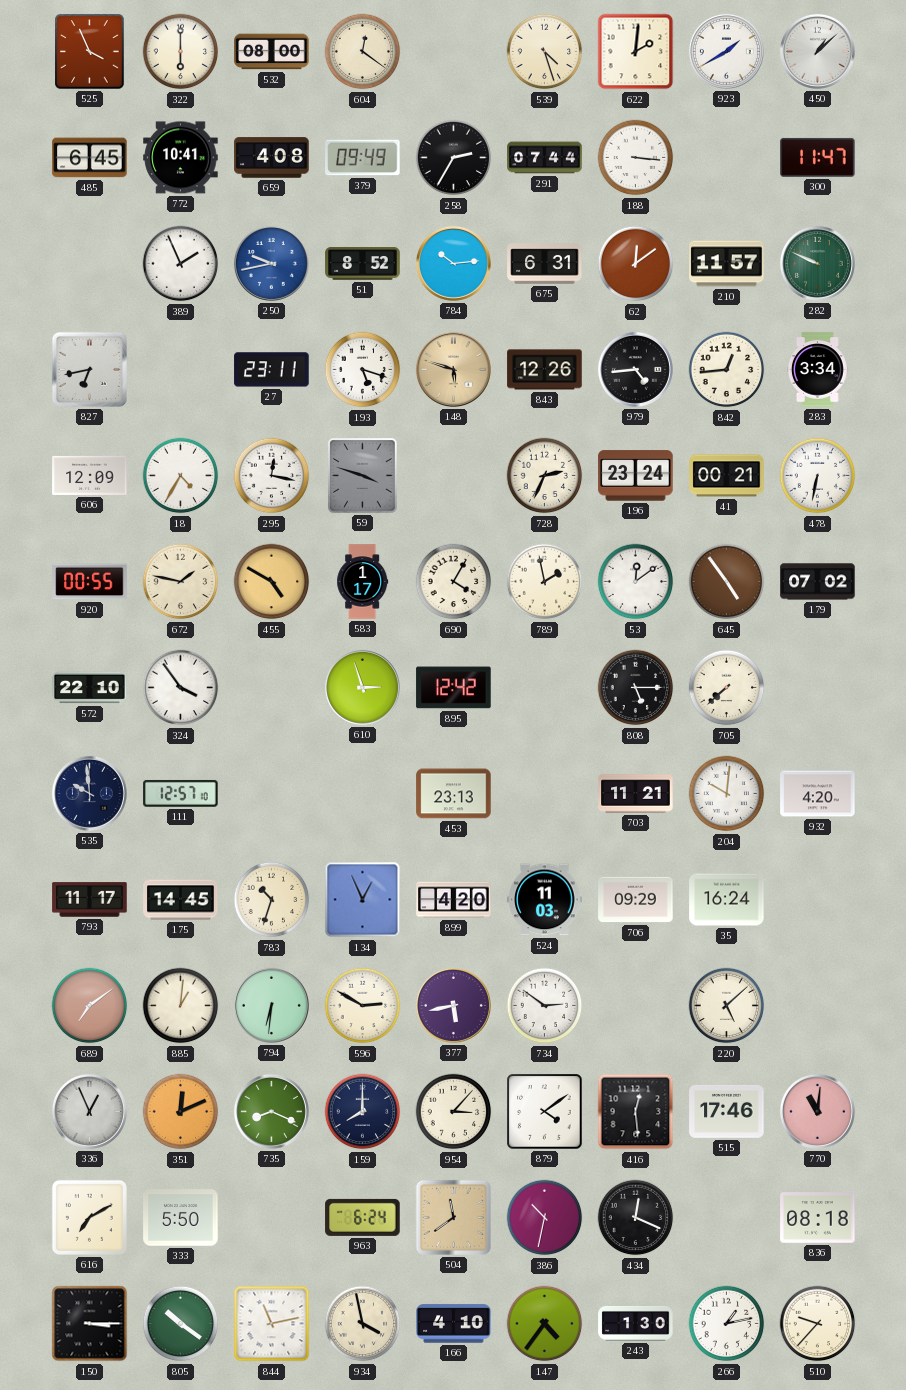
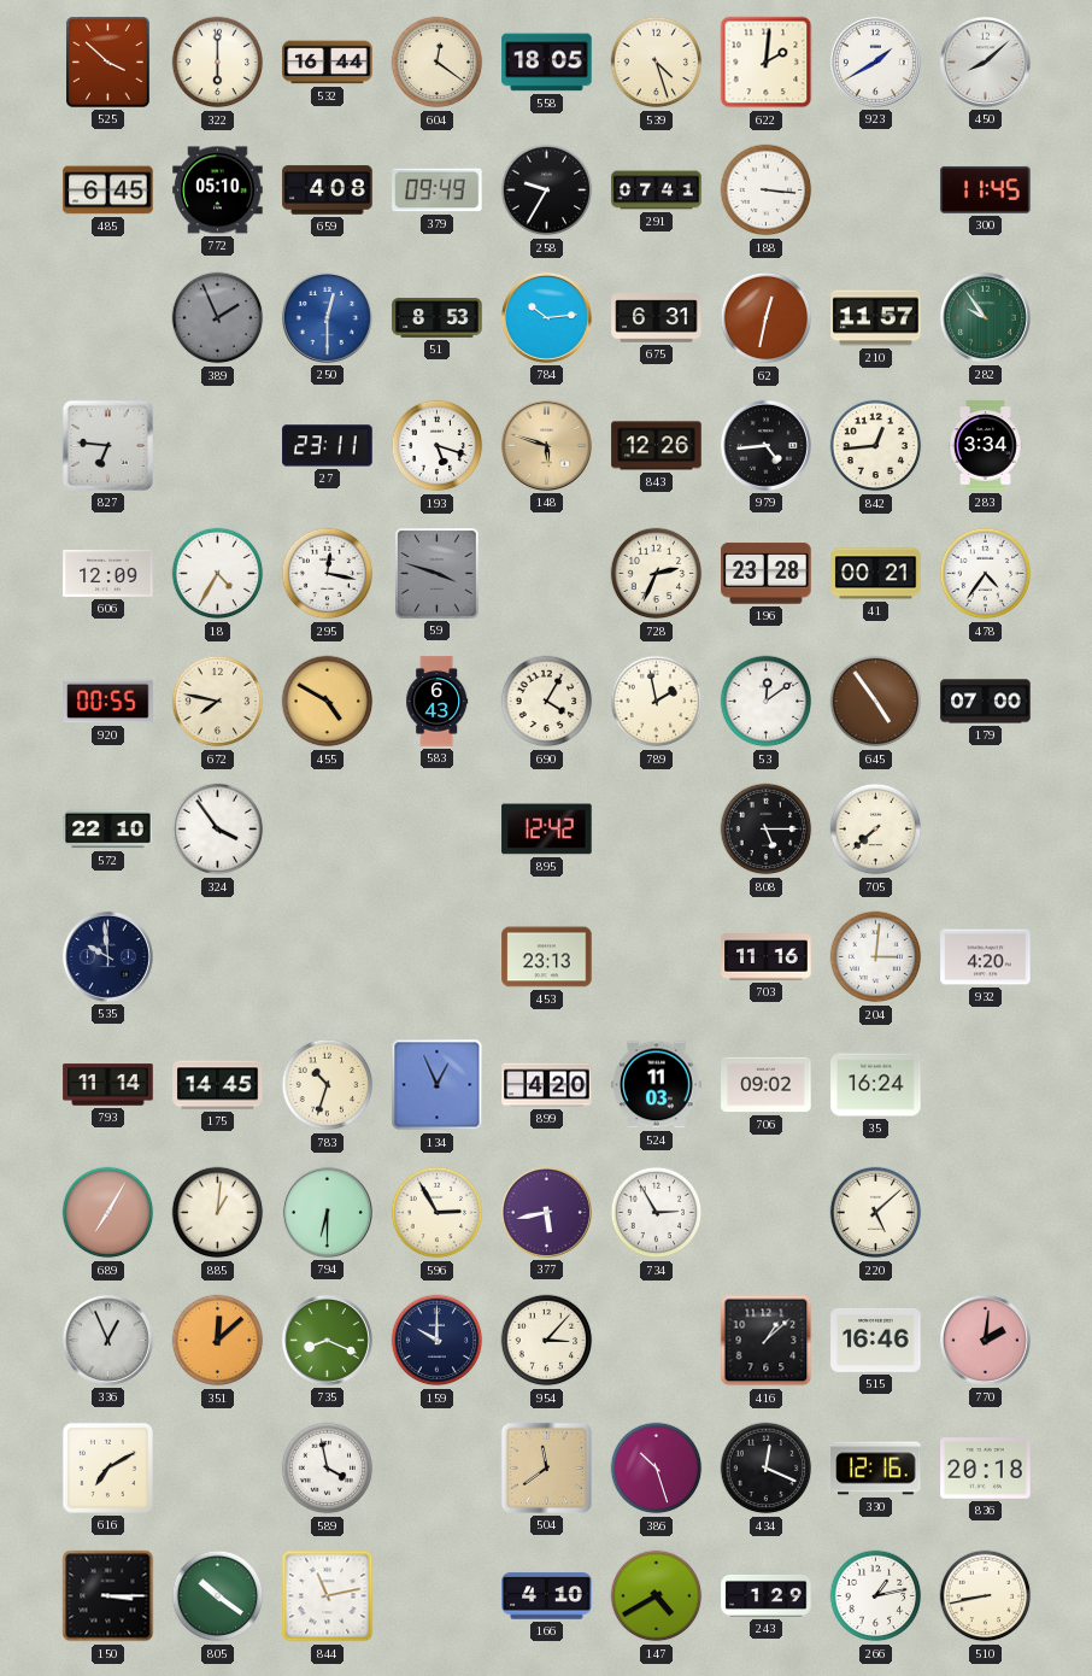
525: 3:56 -> 3:52
532: 08:00 -> 16:44
558: none -> 18:05
450: 1:08 -> 8:08
772: 10:41 -> 05:10
258: 2:35 -> 9:35
291: 07:44 -> 07:41
300: 11:47 -> 11:45
389 dial: white -> grey
250: 9:43 -> 12:30
51: 8:52 -> 8:53
62: 12:09 -> 12:32
282: 9:49 -> 9:54
827: 6:43 -> 6:46
196: 23:24 -> 23:28
478: 6:32 -> 4:36
672: 1:47 -> 7:47
583: 1:17 -> 6:43
179: 07:02 -> 07:00
610: 2:57 -> none
111: 12:57 -> none
703: 11:21 -> 11:16
204: 10:01 -> 3:01
793: 11:17 -> 11:14
706: 09:29 -> 09:02
689: 7:09 -> 7:05
794: 6:31 -> 6:30
596: 2:50 -> 2:55
734: 2:51 -> 2:55
351: 12:11 -> 12:08
159: 8:00 -> 10:00
879: 4:09 -> none
416: 12:29 -> 1:08
515: 17:46 -> 16:46
770: 11:01 -> 2:01
333: 5:50 -> none
589: none -> 3:58
963: 6:24 -> none
386: 10:32 -> 10:27
330: none -> 12:16
836: 08:18 -> 20:18
934: 3:58 -> none
147: 4:36 -> 4:40
243: 1:30 -> 1:29
510: 9:37 -> 8:43
